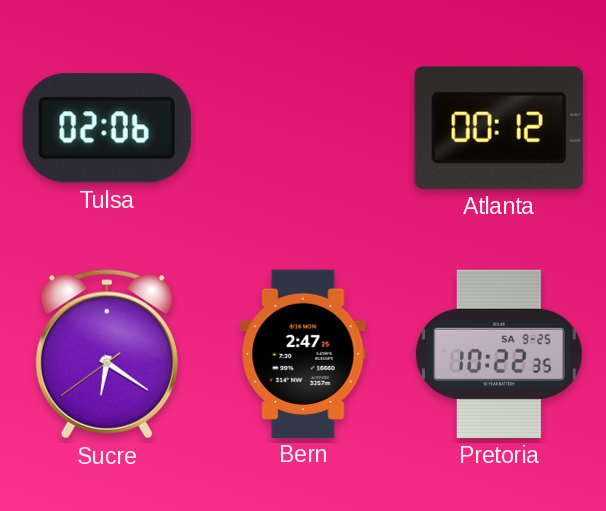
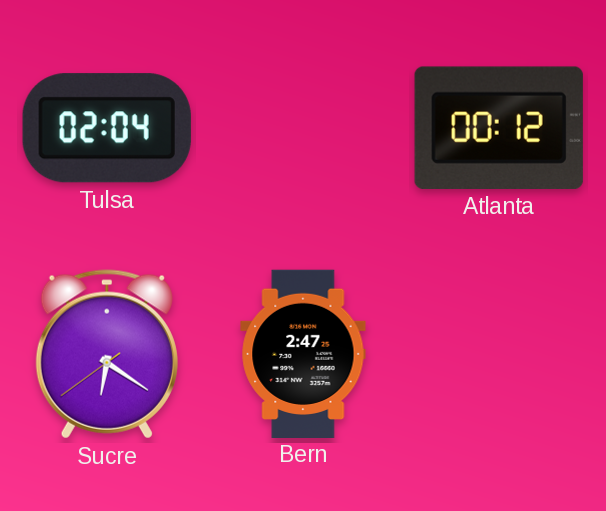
Tulsa: 02:06 -> 02:04
Pretoria: 10:22 -> none
